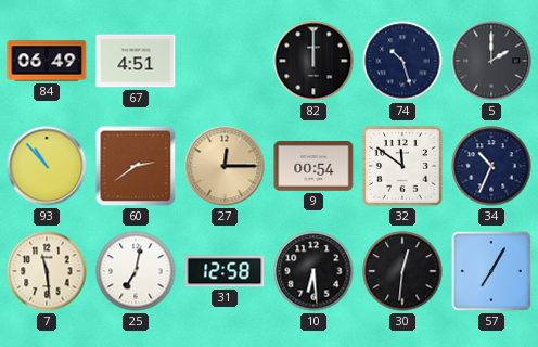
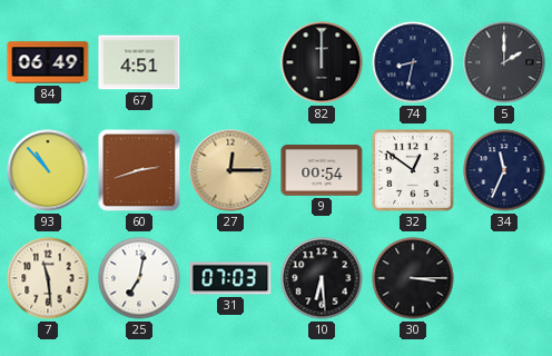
74: 10:27 -> 8:32
60: 2:39 -> 2:42
32: 11:51 -> 12:51
34: 10:34 -> 11:34
31: 12:58 -> 07:03
30: 12:31 -> 3:15
57: 7:05 -> none
